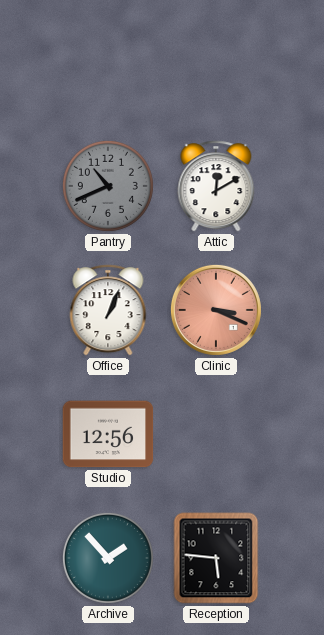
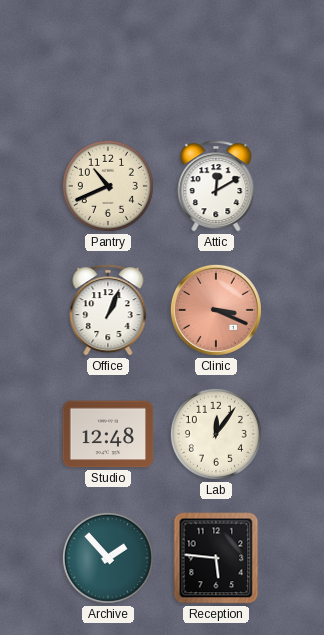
Pantry dial: grey -> cream
Studio: 12:56 -> 12:48
Lab: none -> 12:06
